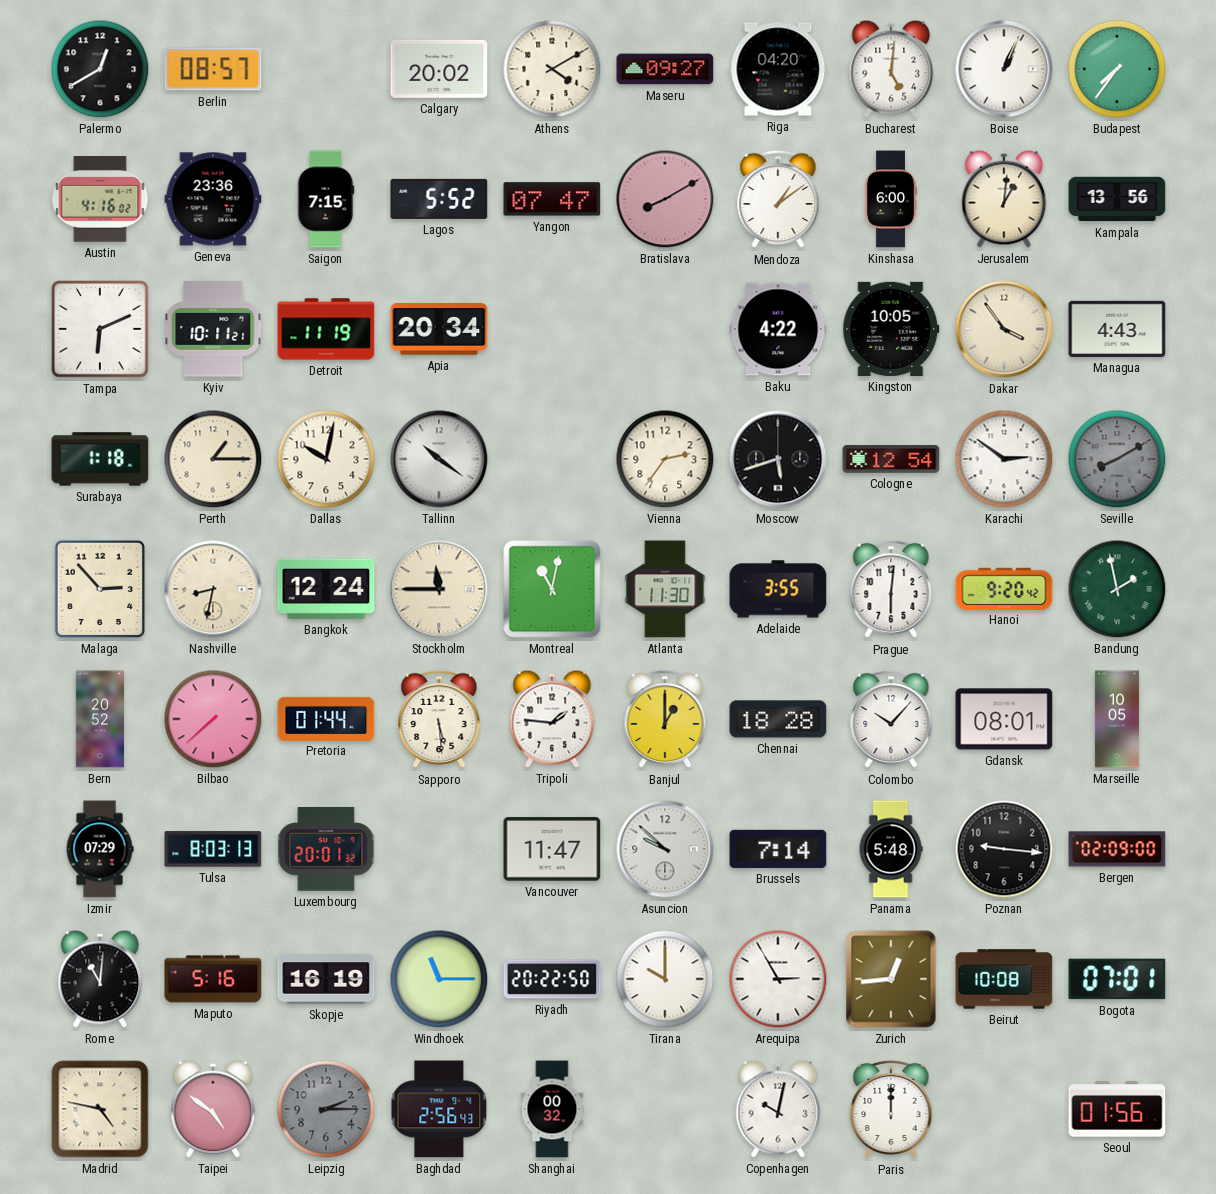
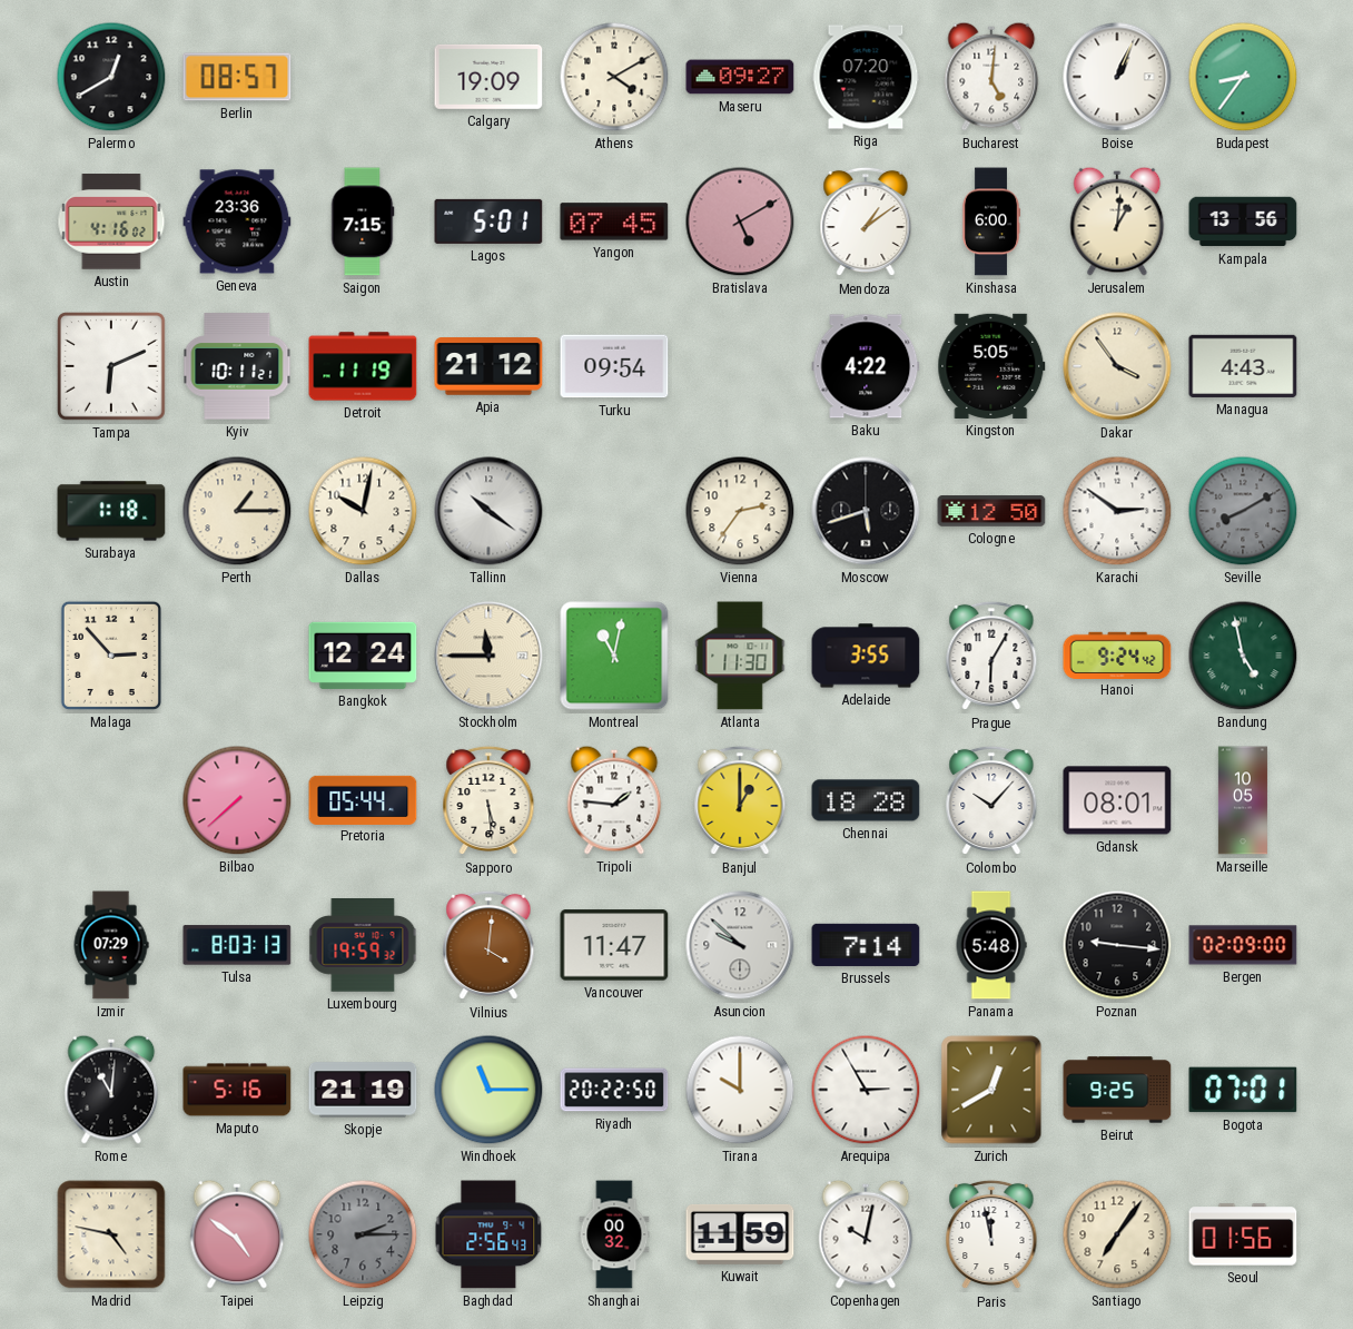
Calgary: 20:02 -> 19:09
Riga: 04:20 -> 07:20
Budapest: 7:36 -> 8:36
Lagos: 5:52 -> 5:01
Yangon: 07:47 -> 07:45
Bratislava: 8:10 -> 5:10
Apia: 20:34 -> 21:12
Turku: none -> 09:54
Kingston: 10:05 -> 5:05
Cologne: 12:54 -> 12:50
Nashville: 8:32 -> none
Prague: 6:01 -> 6:05
Hanoi: 9:20 -> 9:24
Bandung: 1:58 -> 4:58
Bern: 20:52 -> none
Pretoria: 01:44 -> 05:44
Luxembourg: 20:01 -> 19:59
Vilnius: none -> 4:01
Skopje: 16:19 -> 21:19
Zurich: 12:44 -> 12:40
Beirut: 10:08 -> 9:25
Kuwait: none -> 11:59
Paris: 12:00 -> 11:58
Santiago: none -> 7:06
